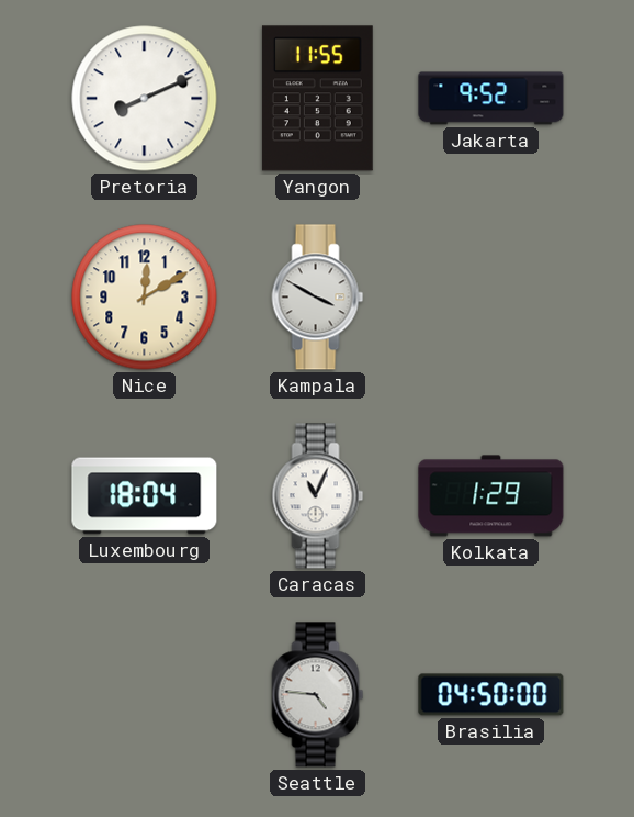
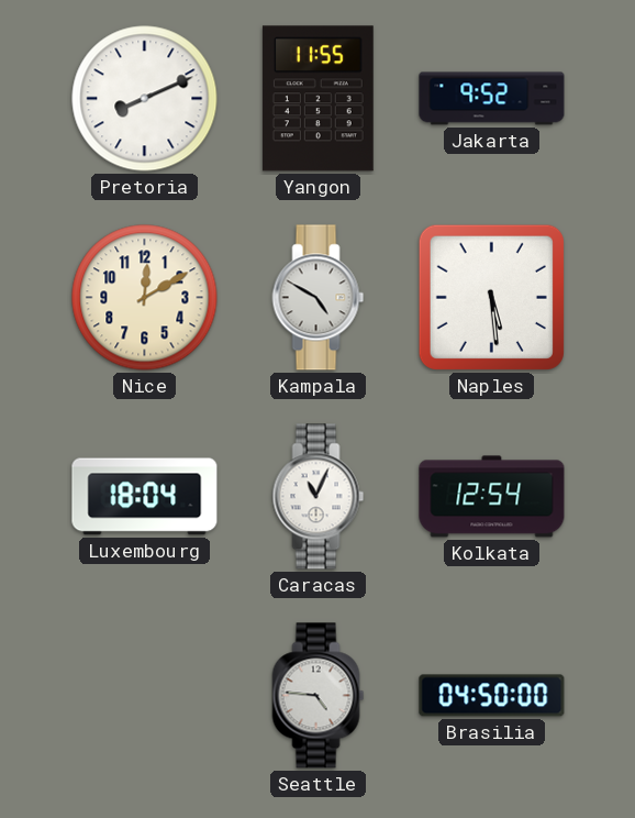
Kampala: 3:50 -> 4:50
Naples: none -> 5:29
Kolkata: 1:29 -> 12:54
